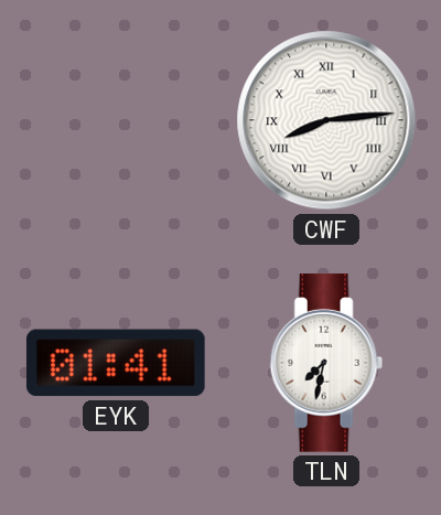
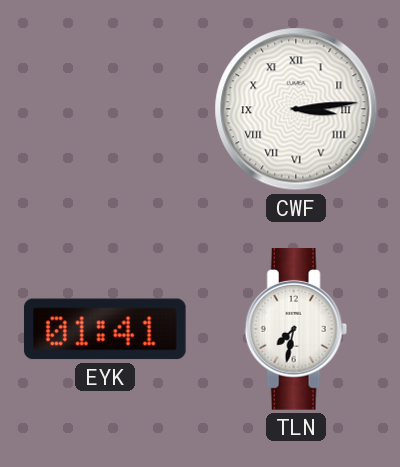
CWF: 8:14 -> 3:14
